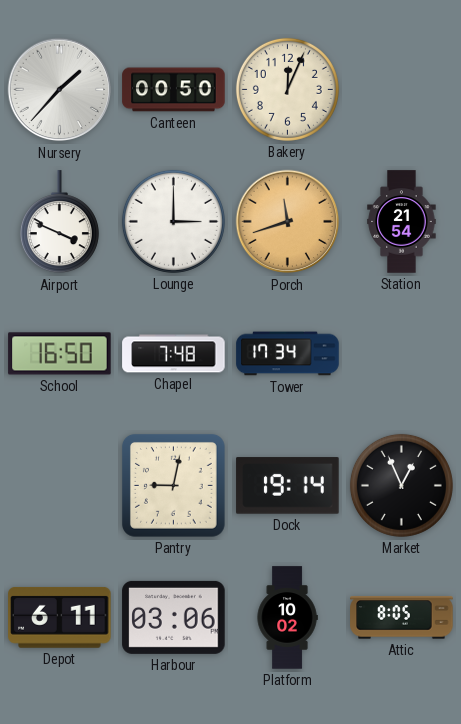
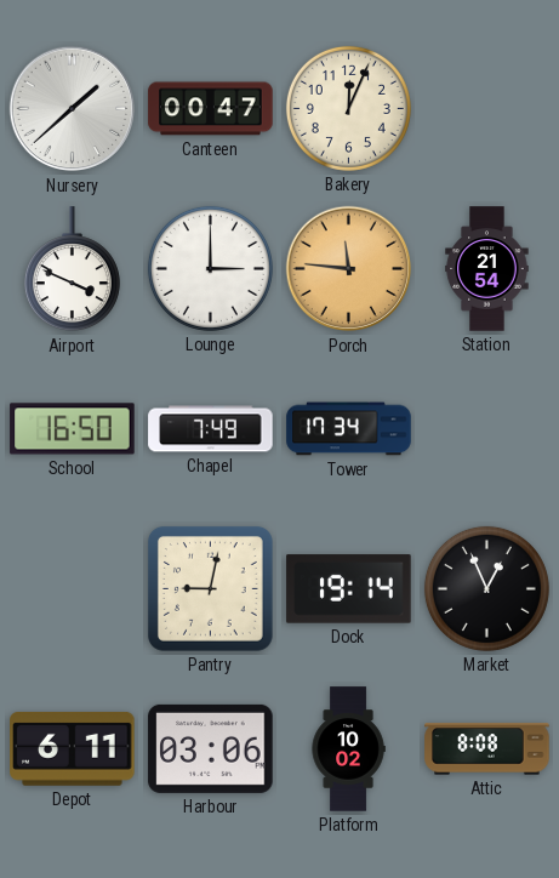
Nursery: 1:37 -> 1:38
Canteen: 00:50 -> 00:47
Porch: 11:42 -> 11:46
Chapel: 7:48 -> 7:49
Attic: 8:05 -> 8:08
